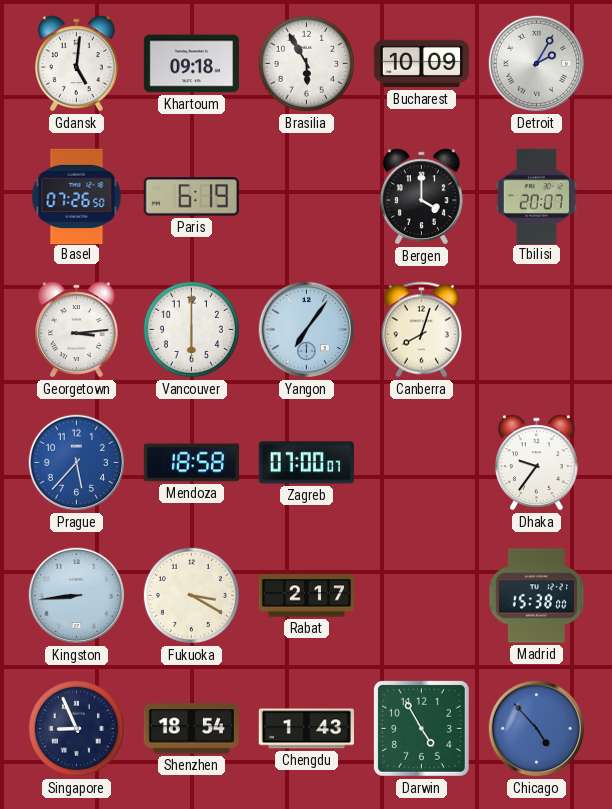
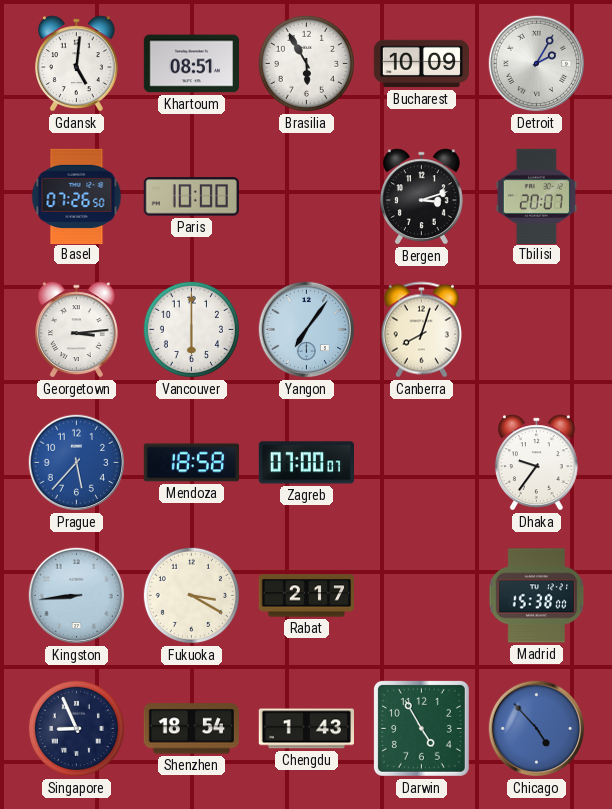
Khartoum: 09:18 -> 08:51
Paris: 6:19 -> 10:00
Bergen: 4:00 -> 3:12
